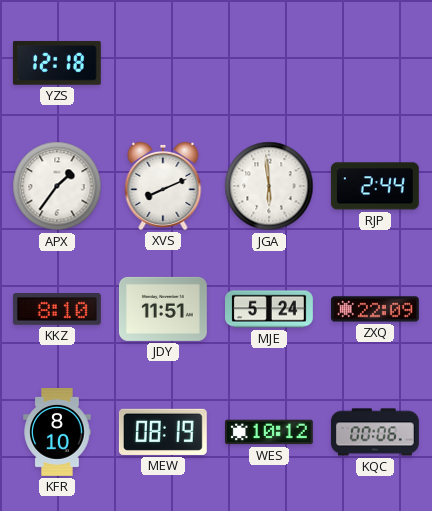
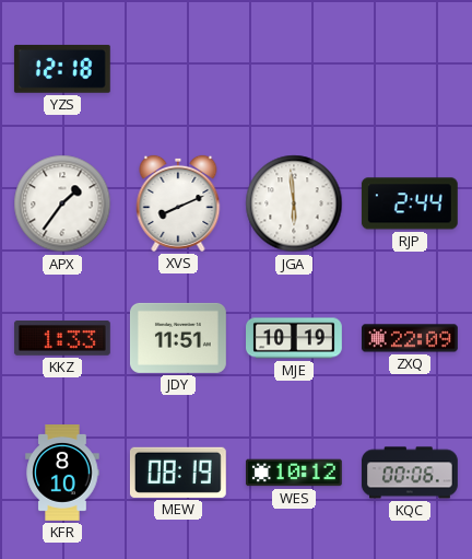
KKZ: 8:10 -> 1:33
MJE: 5:24 -> 10:19
